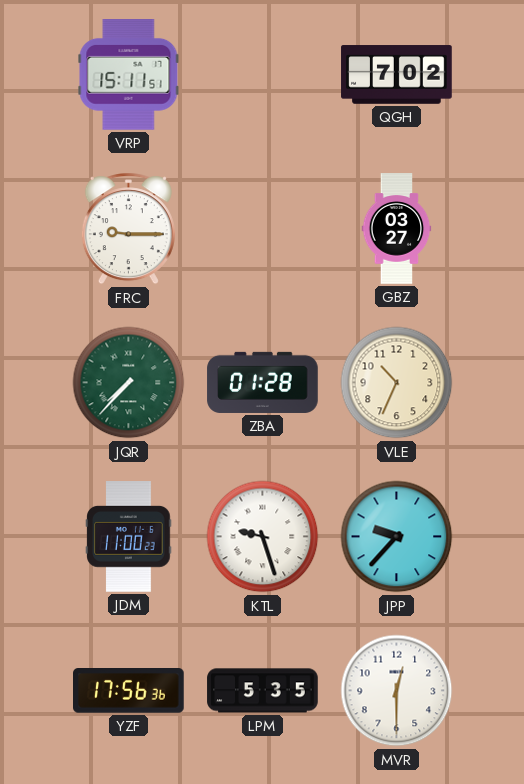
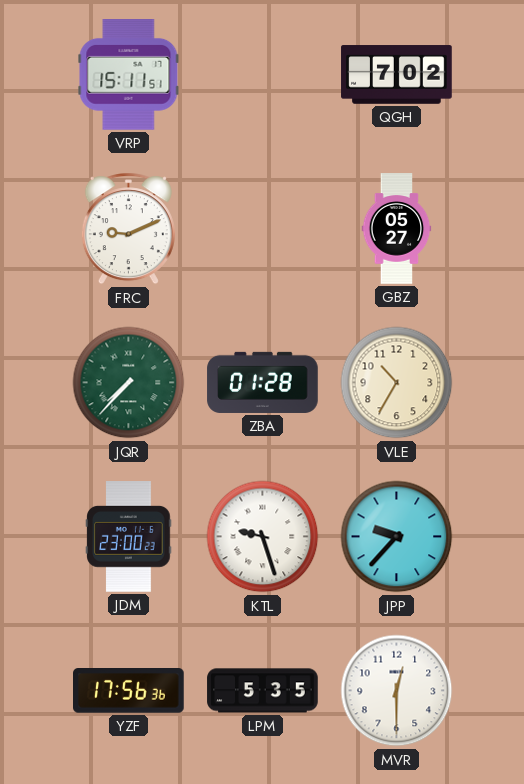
FRC: 9:15 -> 9:11
GBZ: 03:27 -> 05:27
VLE: 10:34 -> 10:35
JDM: 11:00 -> 23:00
